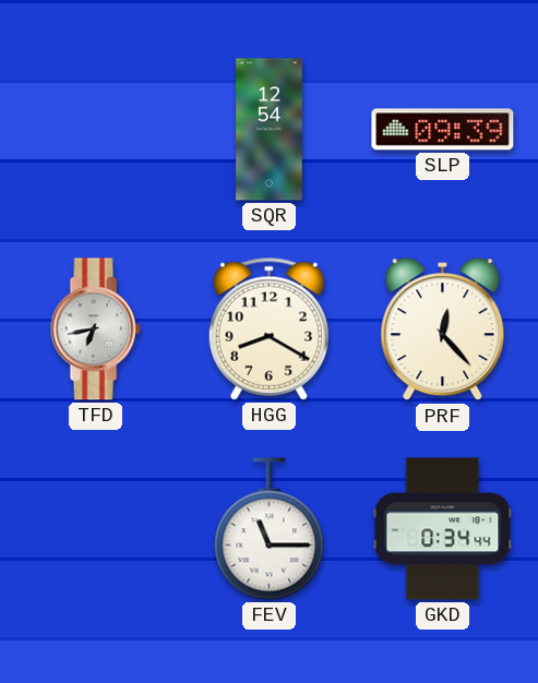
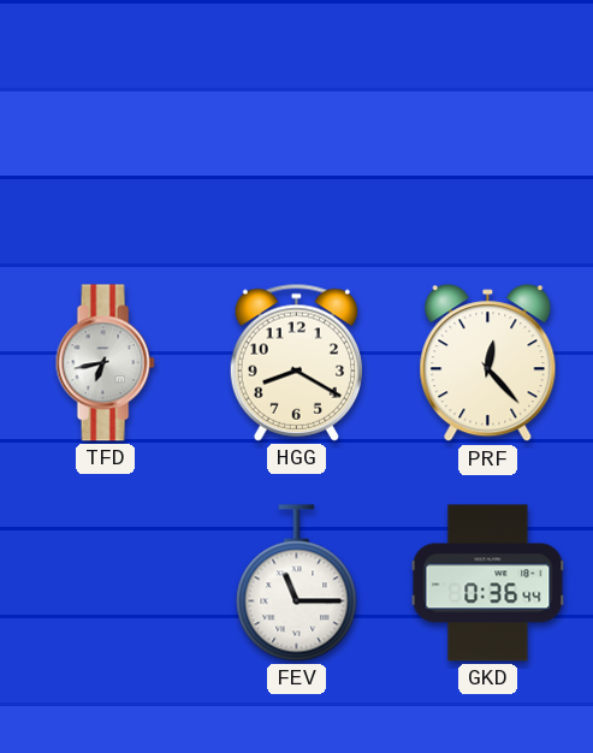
SQR: 12:54 -> none
SLP: 09:39 -> none
GKD: 0:34 -> 0:36
